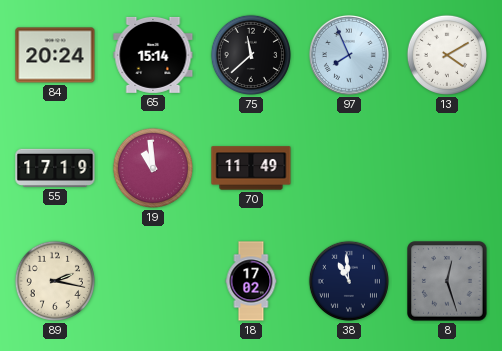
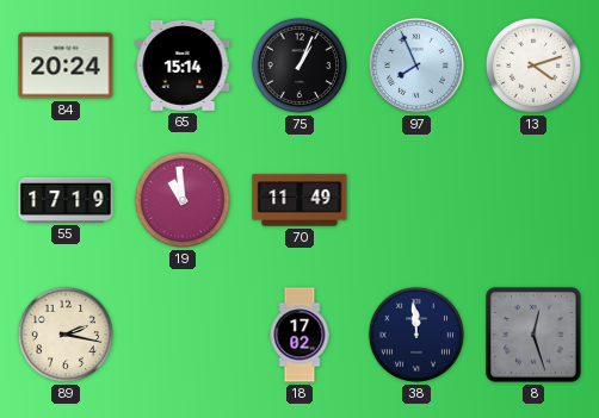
75: 11:38 -> 1:04
13: 4:10 -> 4:12
38: 10:59 -> 11:59
